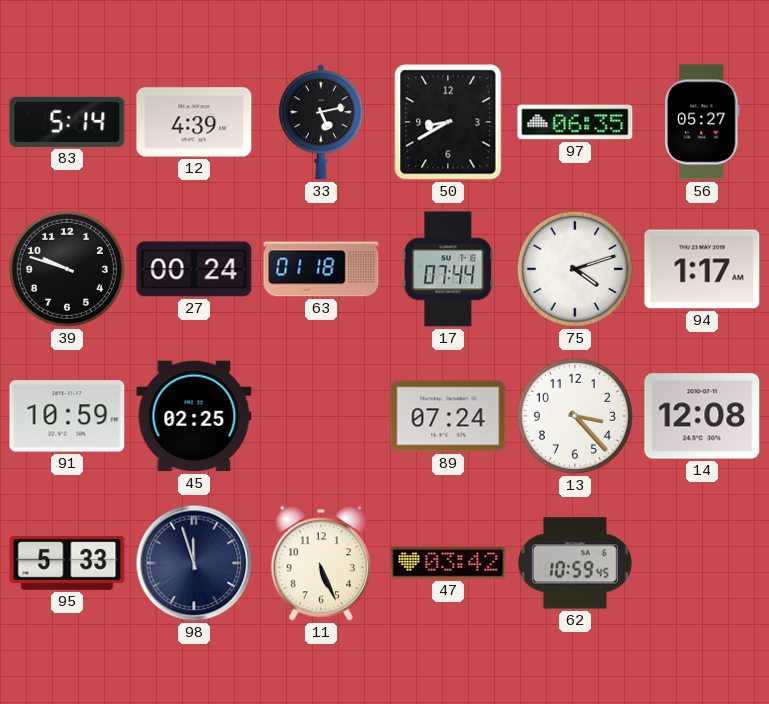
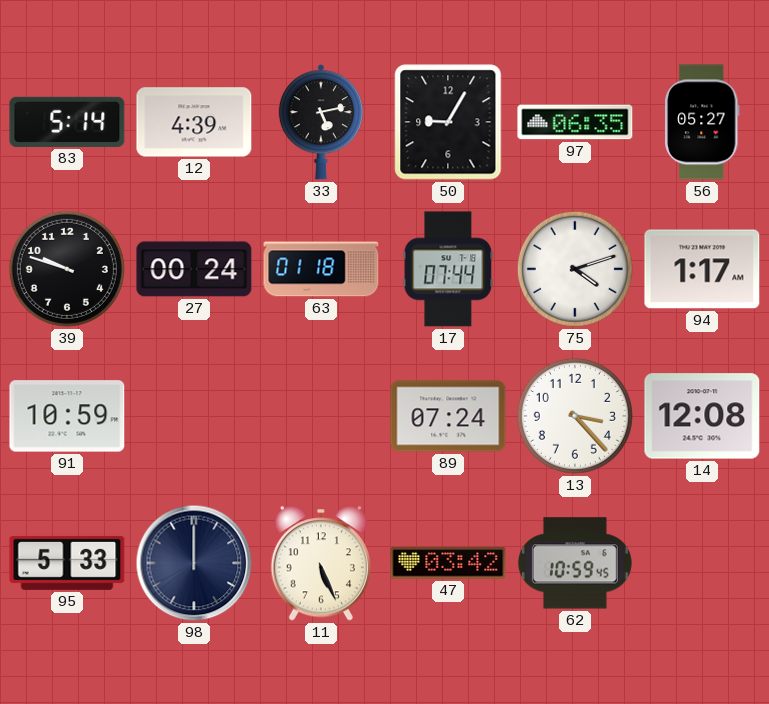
50: 8:40 -> 9:05
45: 02:25 -> none
98: 11:57 -> 12:00
